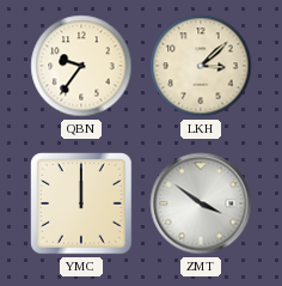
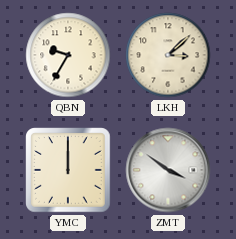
QBN: 9:36 -> 9:35
